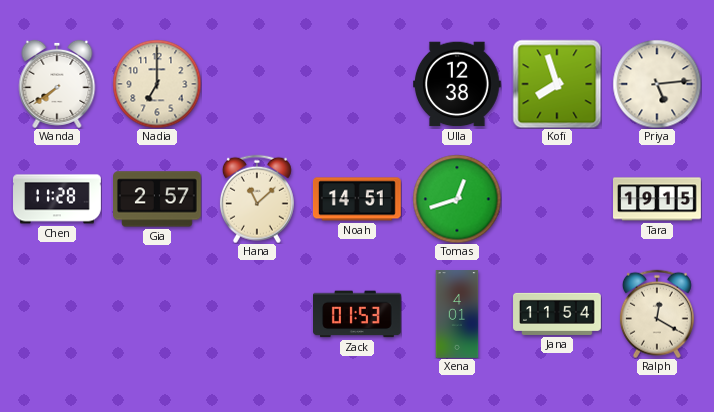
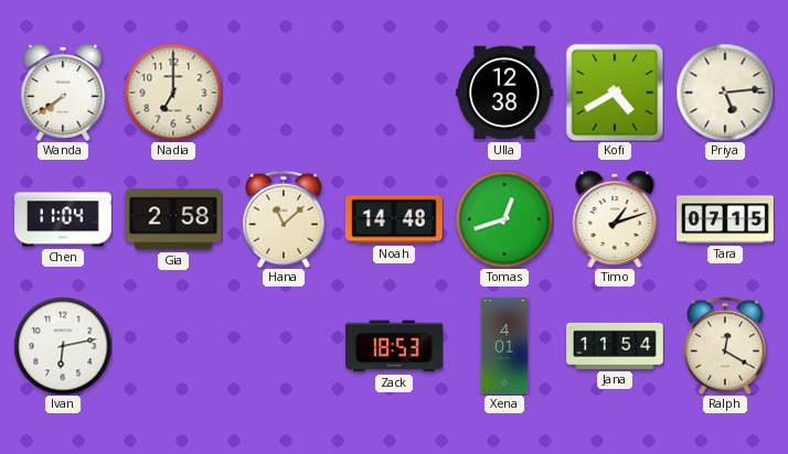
Kofi: 7:57 -> 4:40
Chen: 11:28 -> 11:04
Gia: 2:57 -> 2:58
Noah: 14:51 -> 14:48
Timo: none -> 1:12
Tara: 19:15 -> 07:15
Ivan: none -> 6:13
Zack: 01:53 -> 18:53
